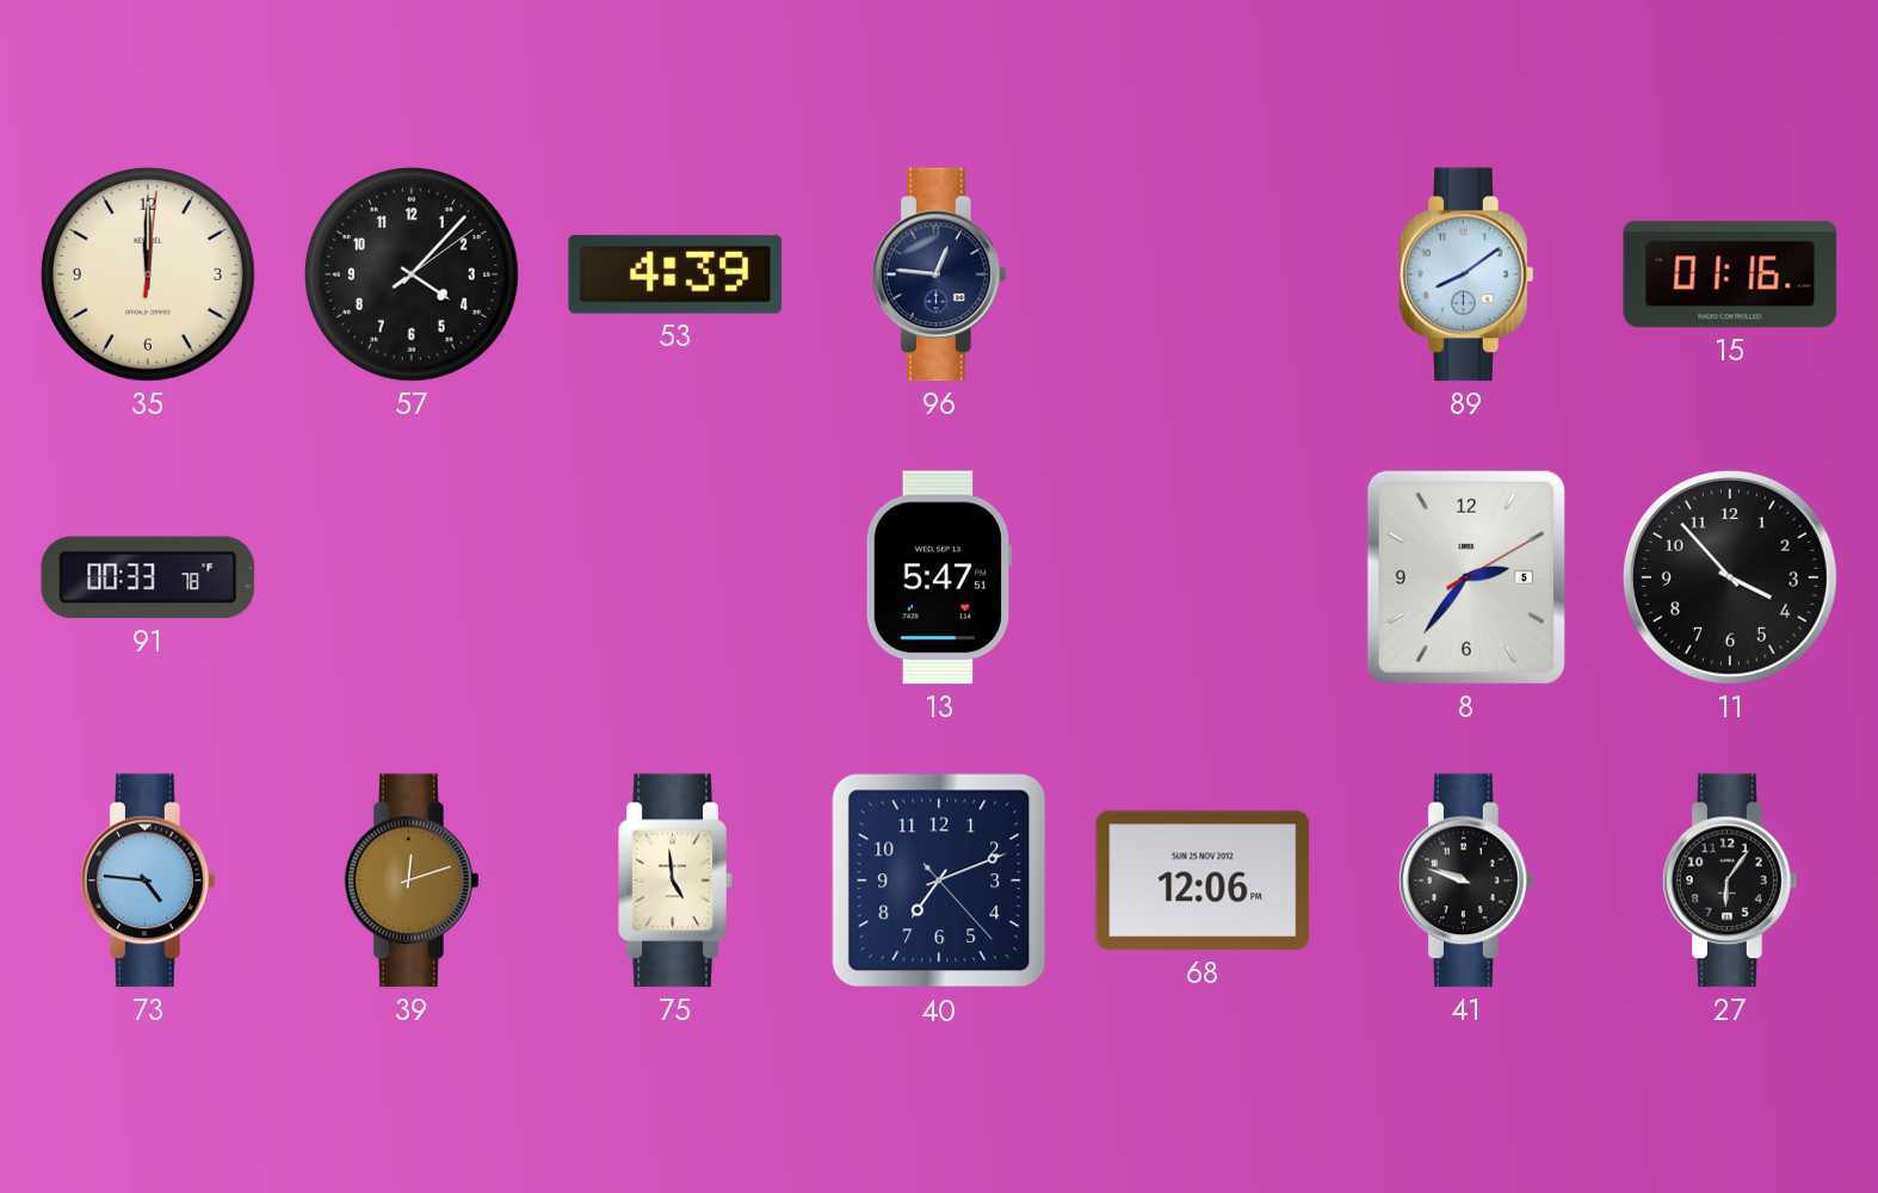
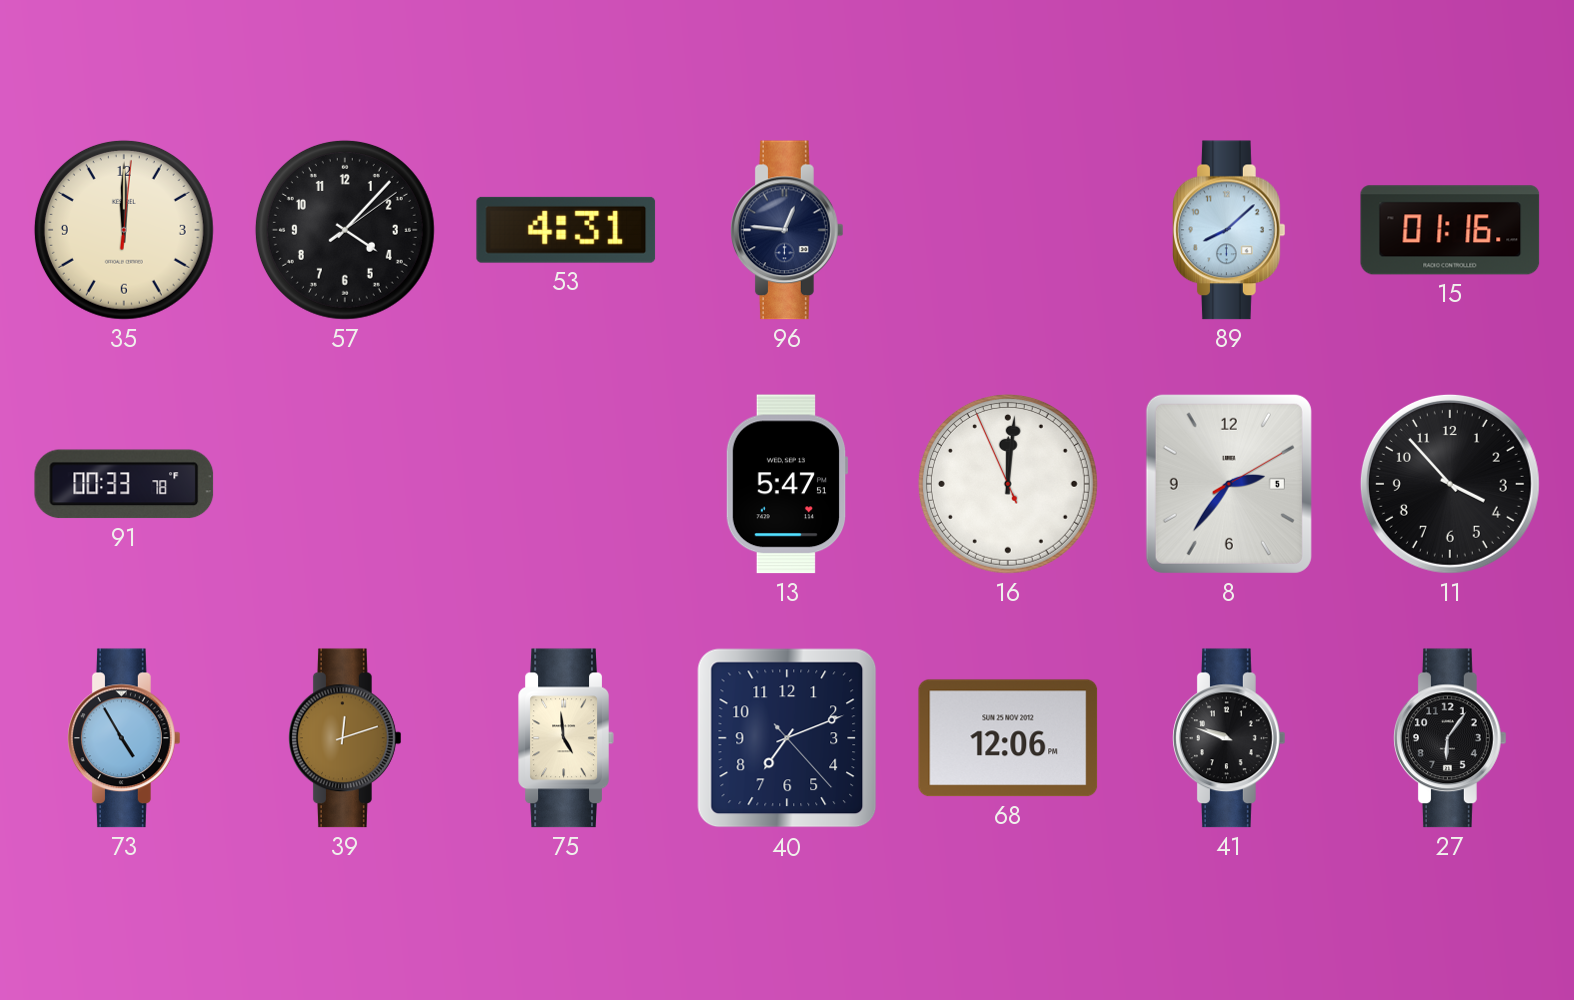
53: 4:39 -> 4:31
89: 8:09 -> 8:08
16: none -> 12:00
73: 4:46 -> 4:55
